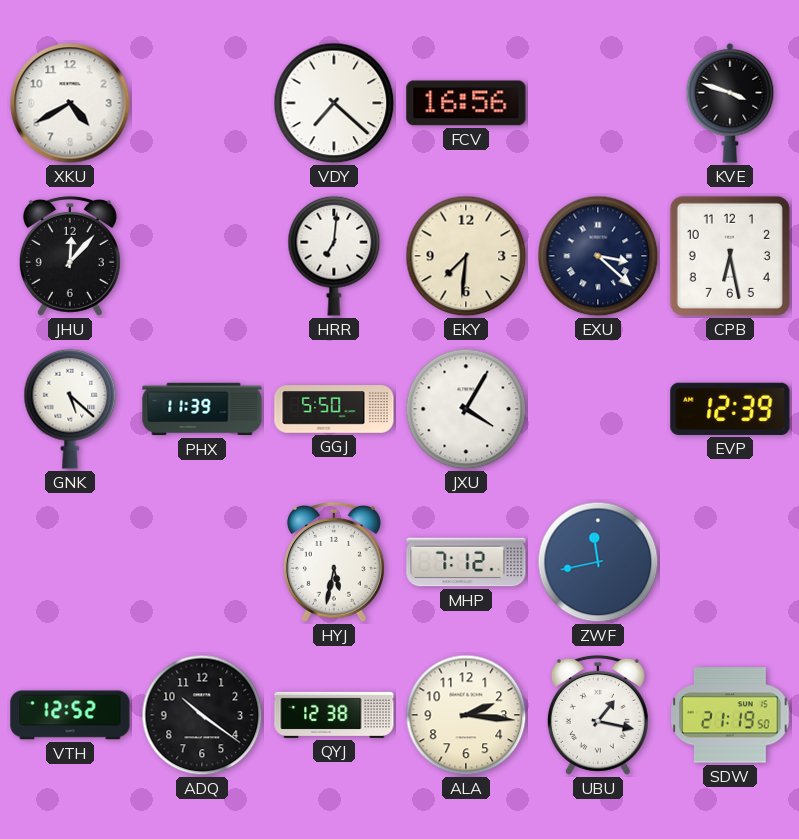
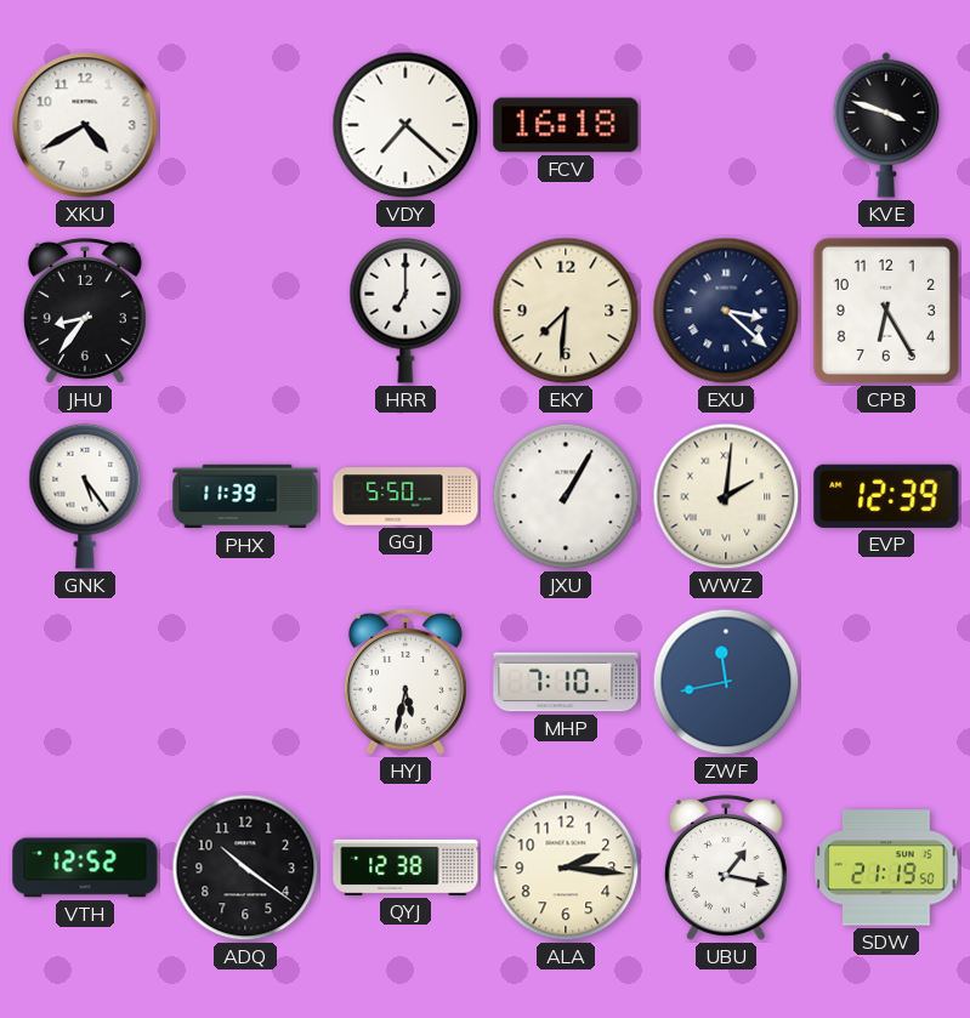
FCV: 16:56 -> 16:18
JHU: 12:07 -> 8:36
HRR: 7:01 -> 7:00
CPB: 6:28 -> 6:25
GNK: 5:22 -> 5:24
JXU: 4:05 -> 1:05
WWZ: none -> 2:01
MHP: 7:12 -> 7:10
